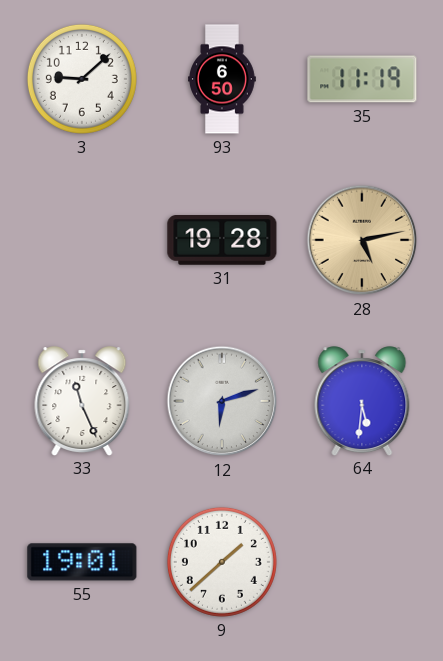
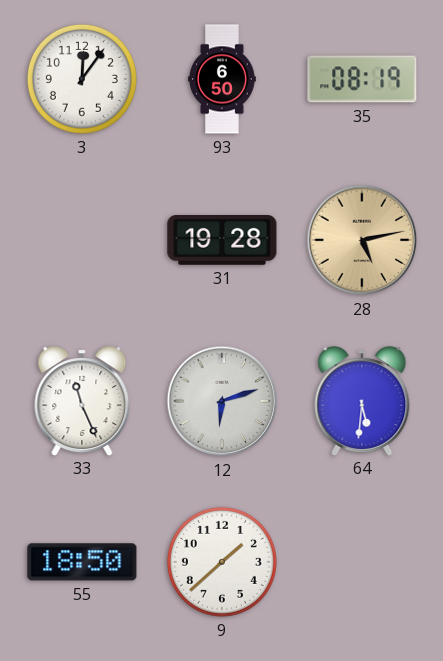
3: 9:08 -> 12:06
35: 11:19 -> 08:19
55: 19:01 -> 18:50
